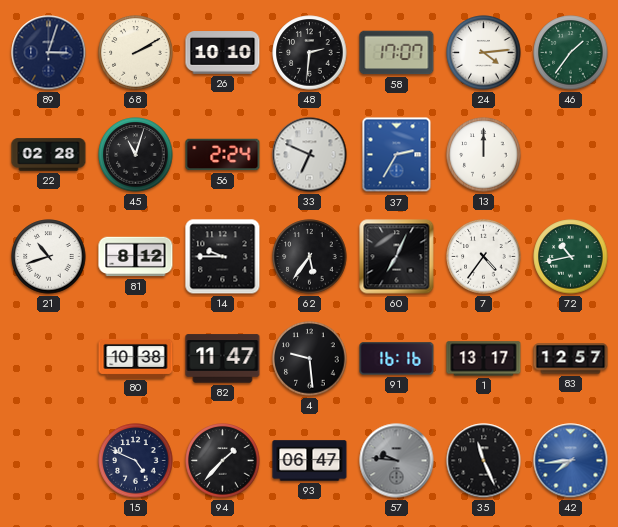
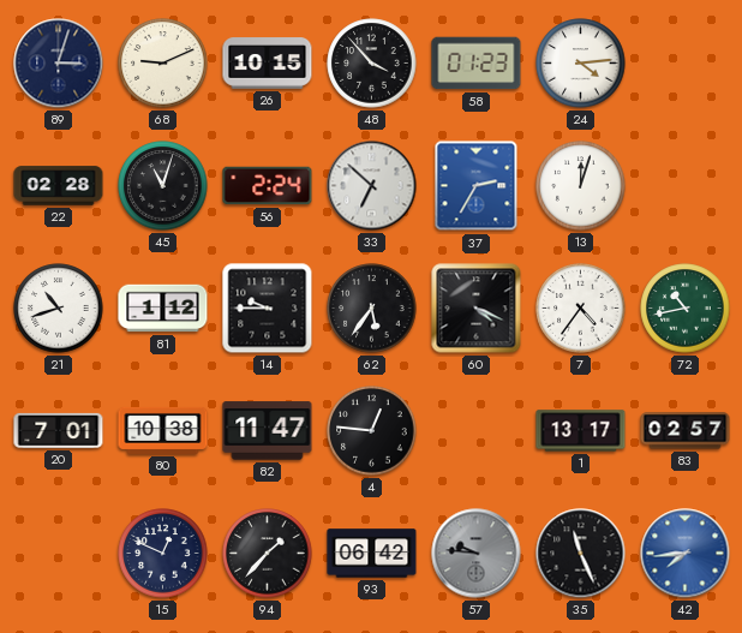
68: 2:10 -> 9:11
26: 10:10 -> 10:15
48: 2:31 -> 3:53
58: 17:07 -> 01:23
46: 1:36 -> none
33: 6:49 -> 6:52
13: 12:00 -> 12:03
81: 8:12 -> 1:12
60: 7:04 -> 4:19
20: none -> 7:01
4: 9:29 -> 12:46
91: 16:16 -> none
83: 12:57 -> 02:57
15: 4:49 -> 12:49
93: 06:47 -> 06:42
